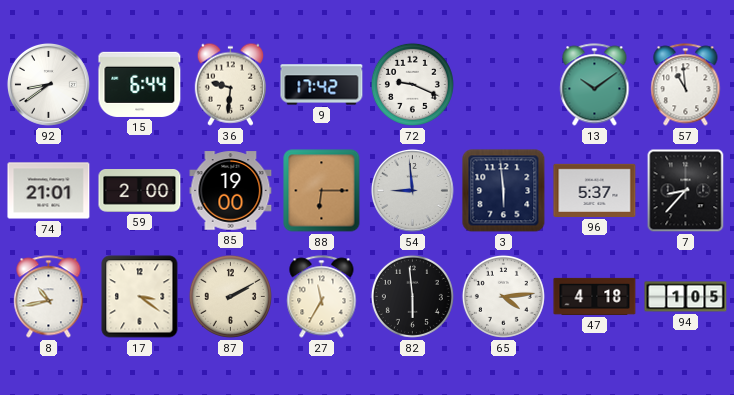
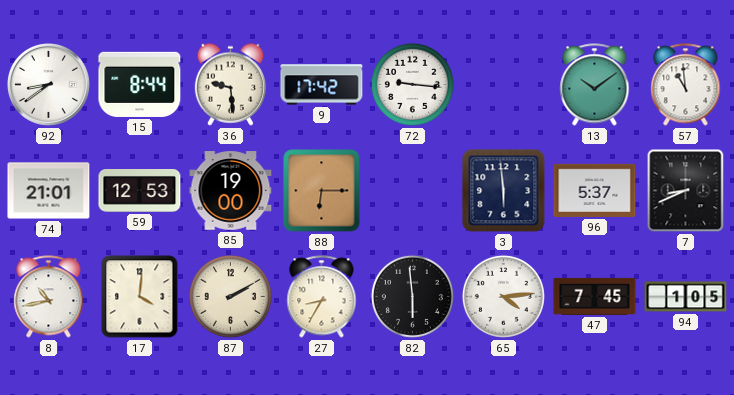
15: 6:44 -> 8:44
36: 9:31 -> 9:29
72: 9:19 -> 9:16
59: 2:00 -> 12:53
54: 8:59 -> none
7: 8:37 -> 8:41
17: 3:21 -> 4:01
27: 11:35 -> 8:35
47: 4:18 -> 7:45
